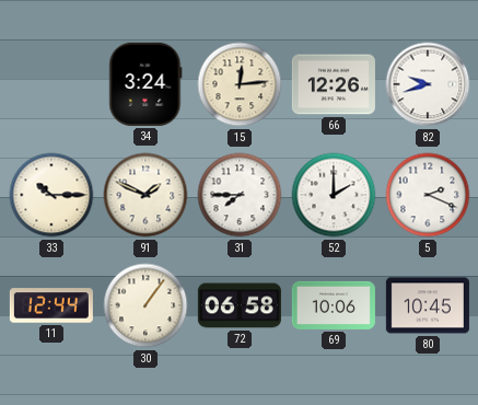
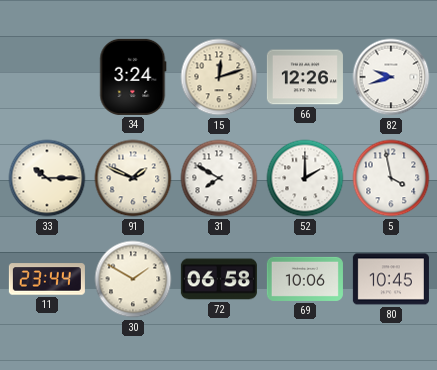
15: 12:14 -> 12:12
31: 7:45 -> 7:50
5: 2:19 -> 3:58
11: 12:44 -> 23:44
30: 1:06 -> 1:50
